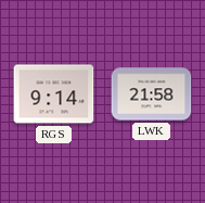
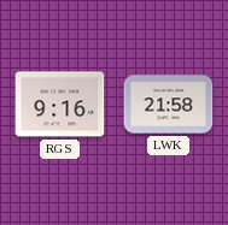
RGS: 9:14 -> 9:16
